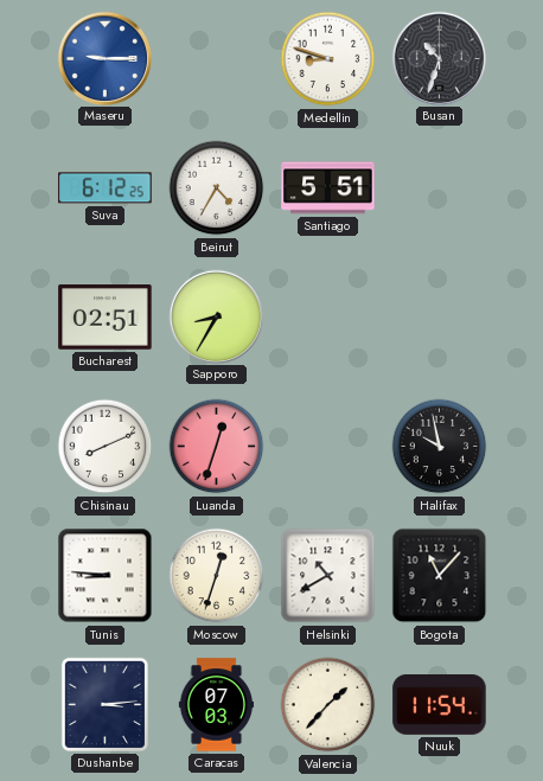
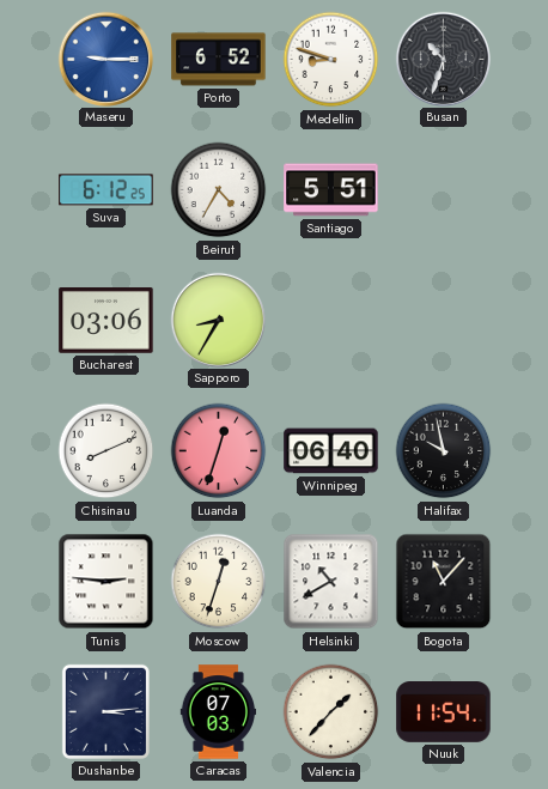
Porto: none -> 6:52
Bucharest: 02:51 -> 03:06
Winnipeg: none -> 06:40
Tunis: 8:46 -> 2:46
